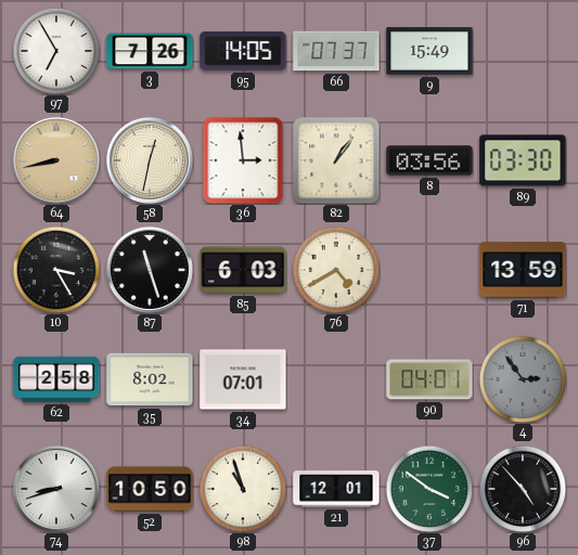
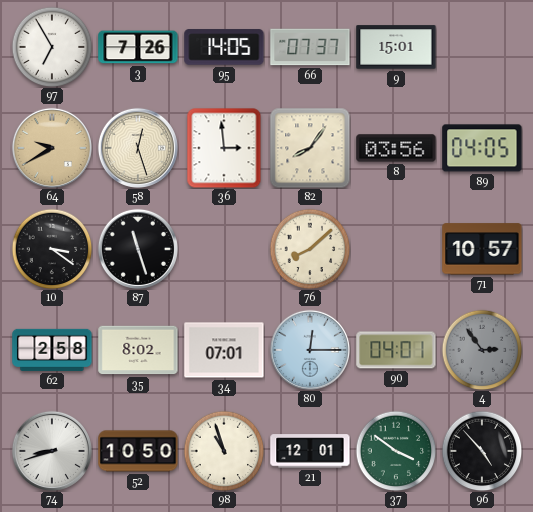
9: 15:49 -> 15:01
64: 8:43 -> 9:40
58: 12:32 -> 12:27
82: 1:06 -> 8:06
89: 03:30 -> 04:05
10: 3:25 -> 3:21
85: 6:03 -> none
76: 4:40 -> 8:08
71: 13:59 -> 10:57
80: none -> 12:15
